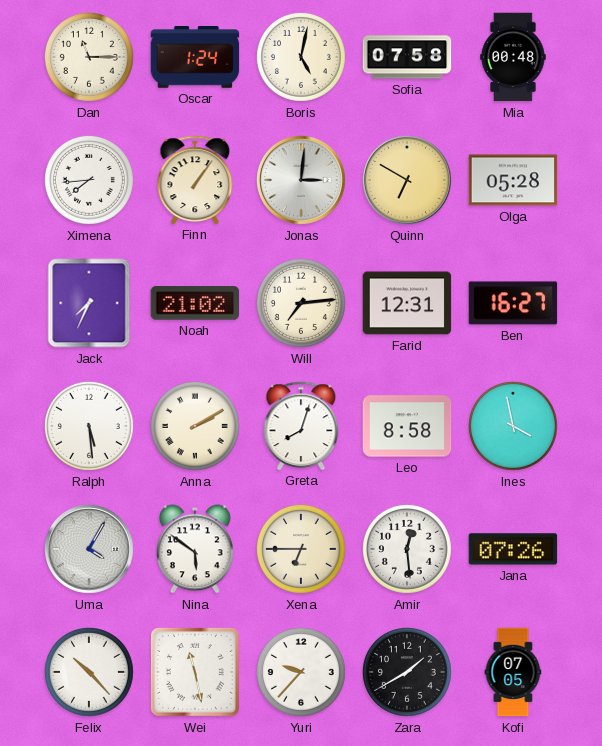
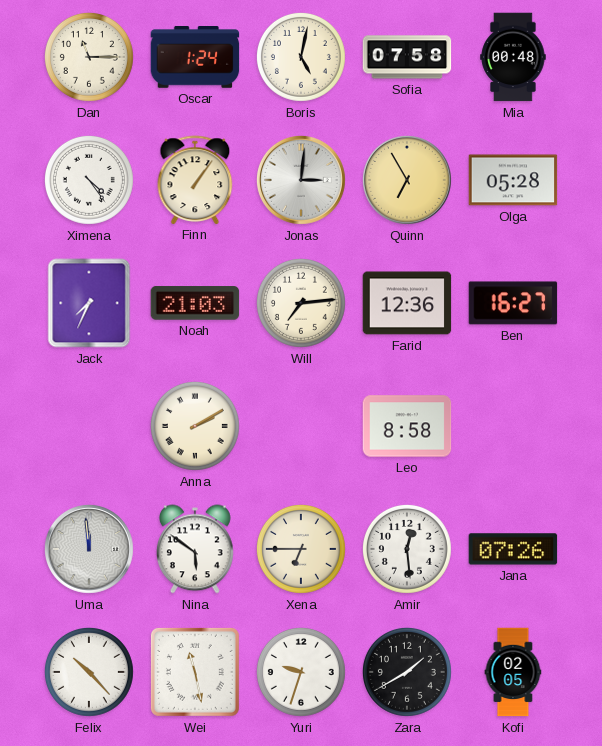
Ximena: 7:44 -> 4:24
Quinn: 6:50 -> 6:55
Noah: 21:02 -> 21:03
Farid: 12:31 -> 12:36
Ralph: 5:29 -> none
Greta: 8:03 -> none
Ines: 3:58 -> none
Uma: 4:05 -> 11:59
Yuri: 9:37 -> 9:33
Kofi: 07:05 -> 02:05
